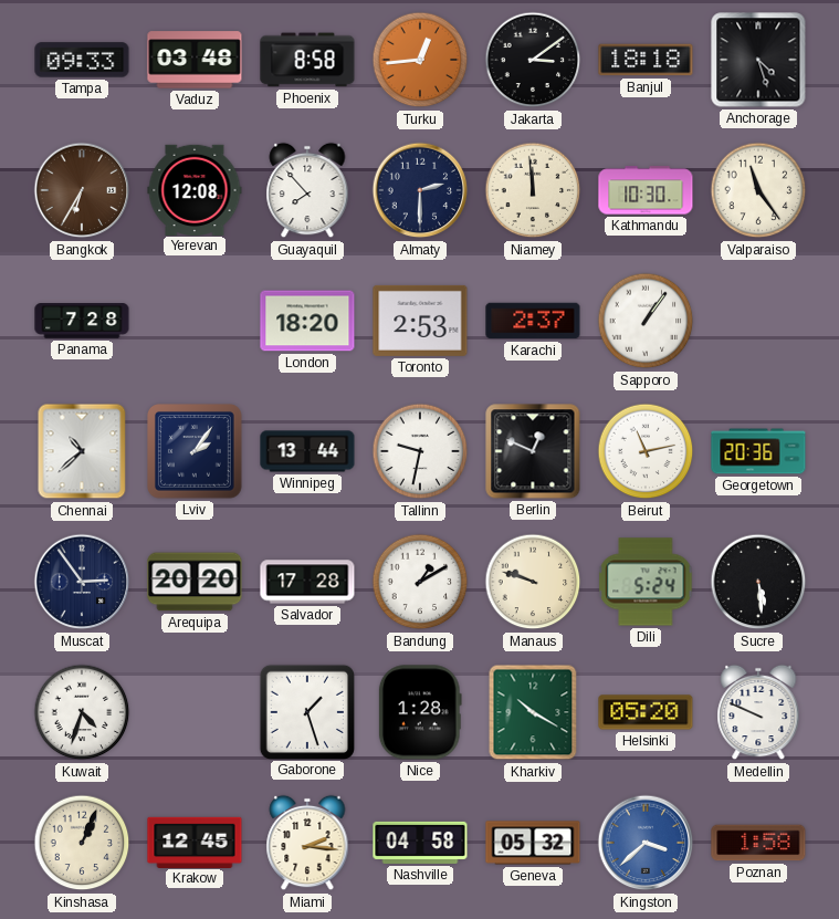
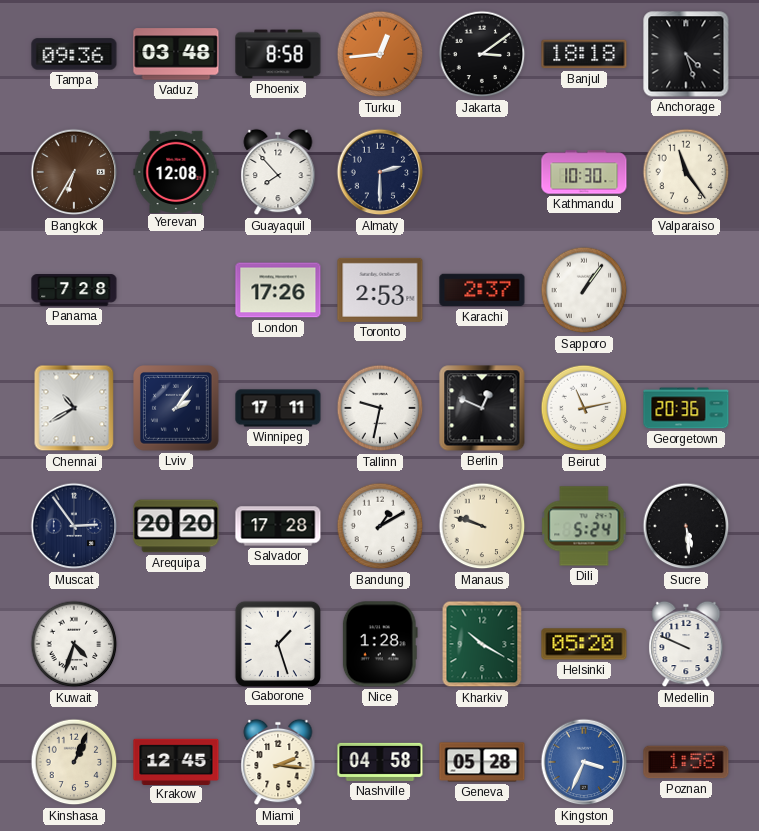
Tampa: 09:33 -> 09:36
Niamey: 11:59 -> none
London: 18:20 -> 17:26
Chennai: 10:38 -> 10:40
Winnipeg: 13:44 -> 17:11
Geneva: 05:32 -> 05:28
Kingston: 3:38 -> 3:34
